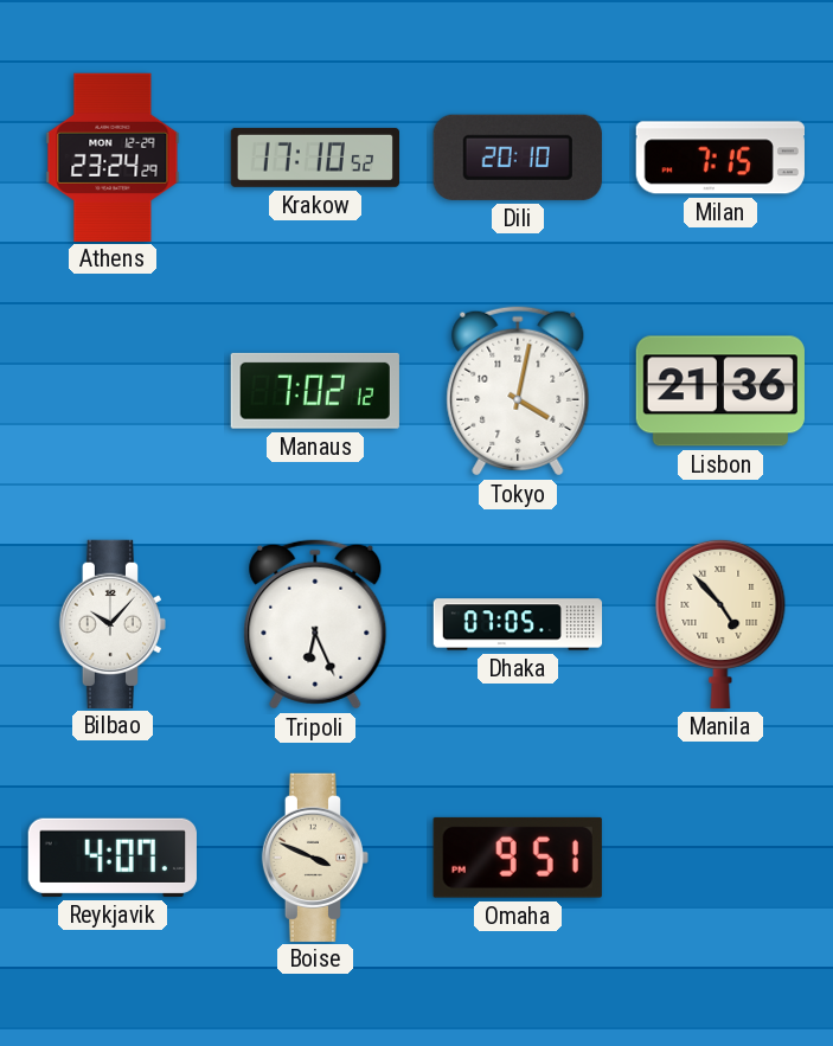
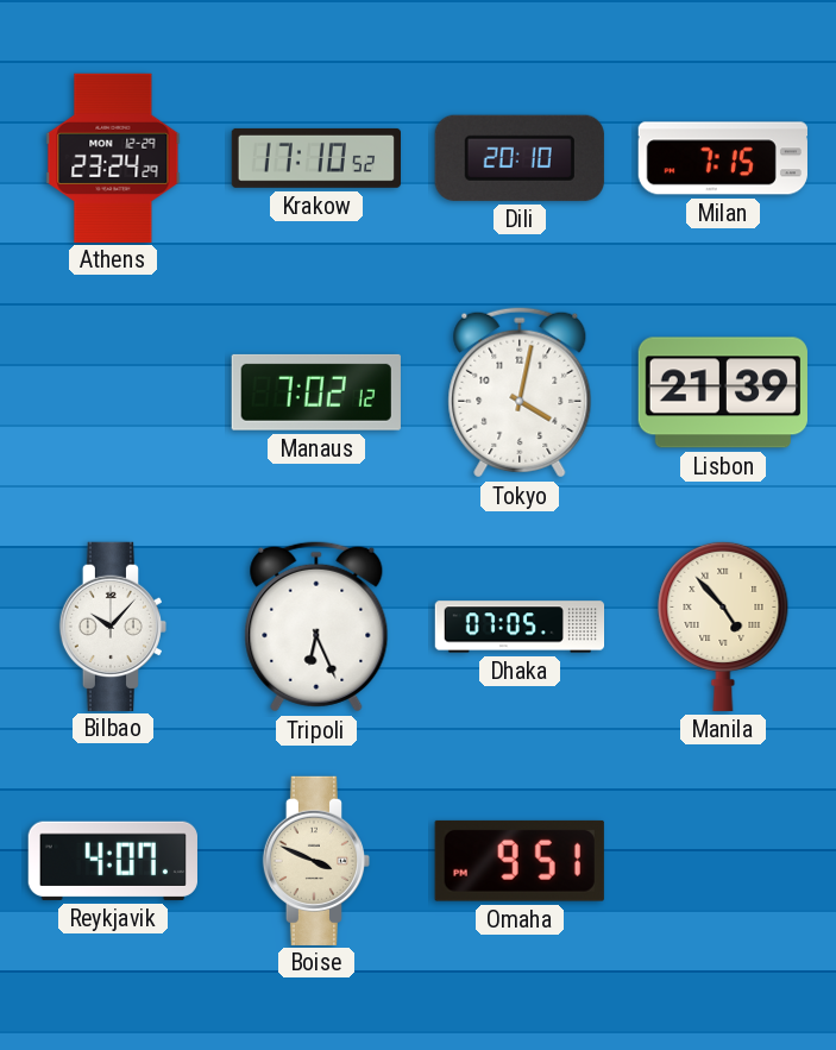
Lisbon: 21:36 -> 21:39
